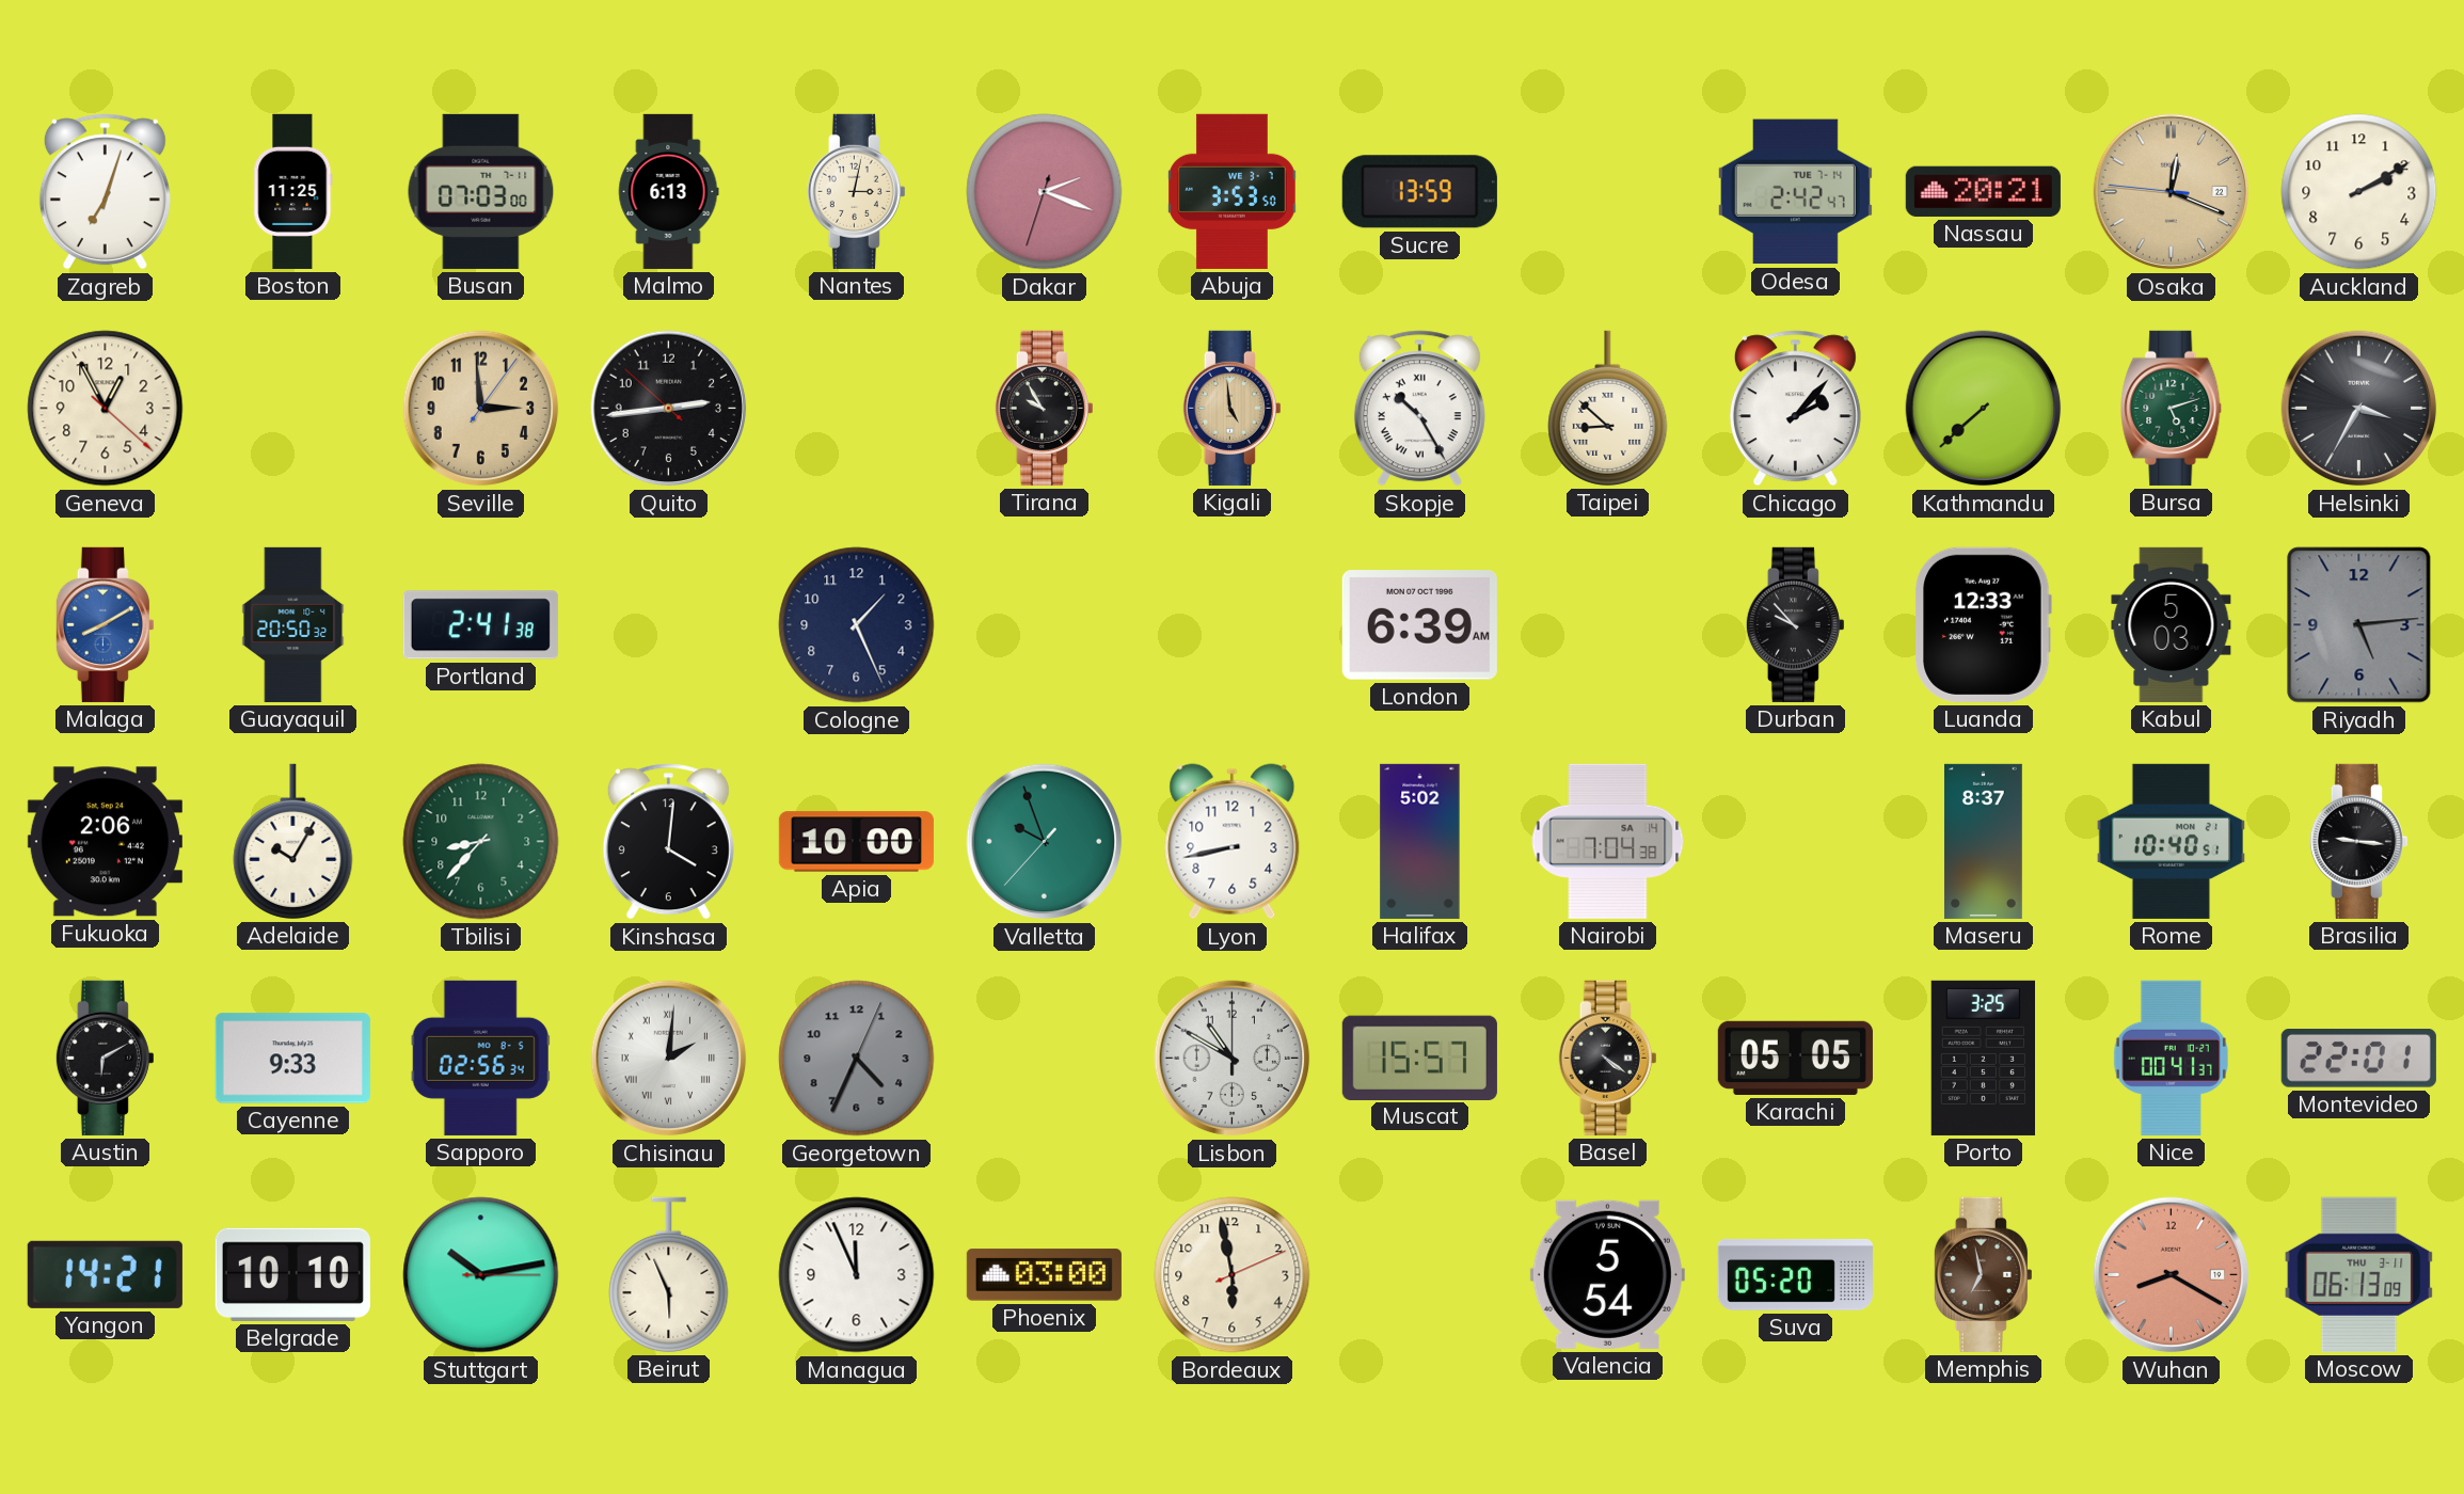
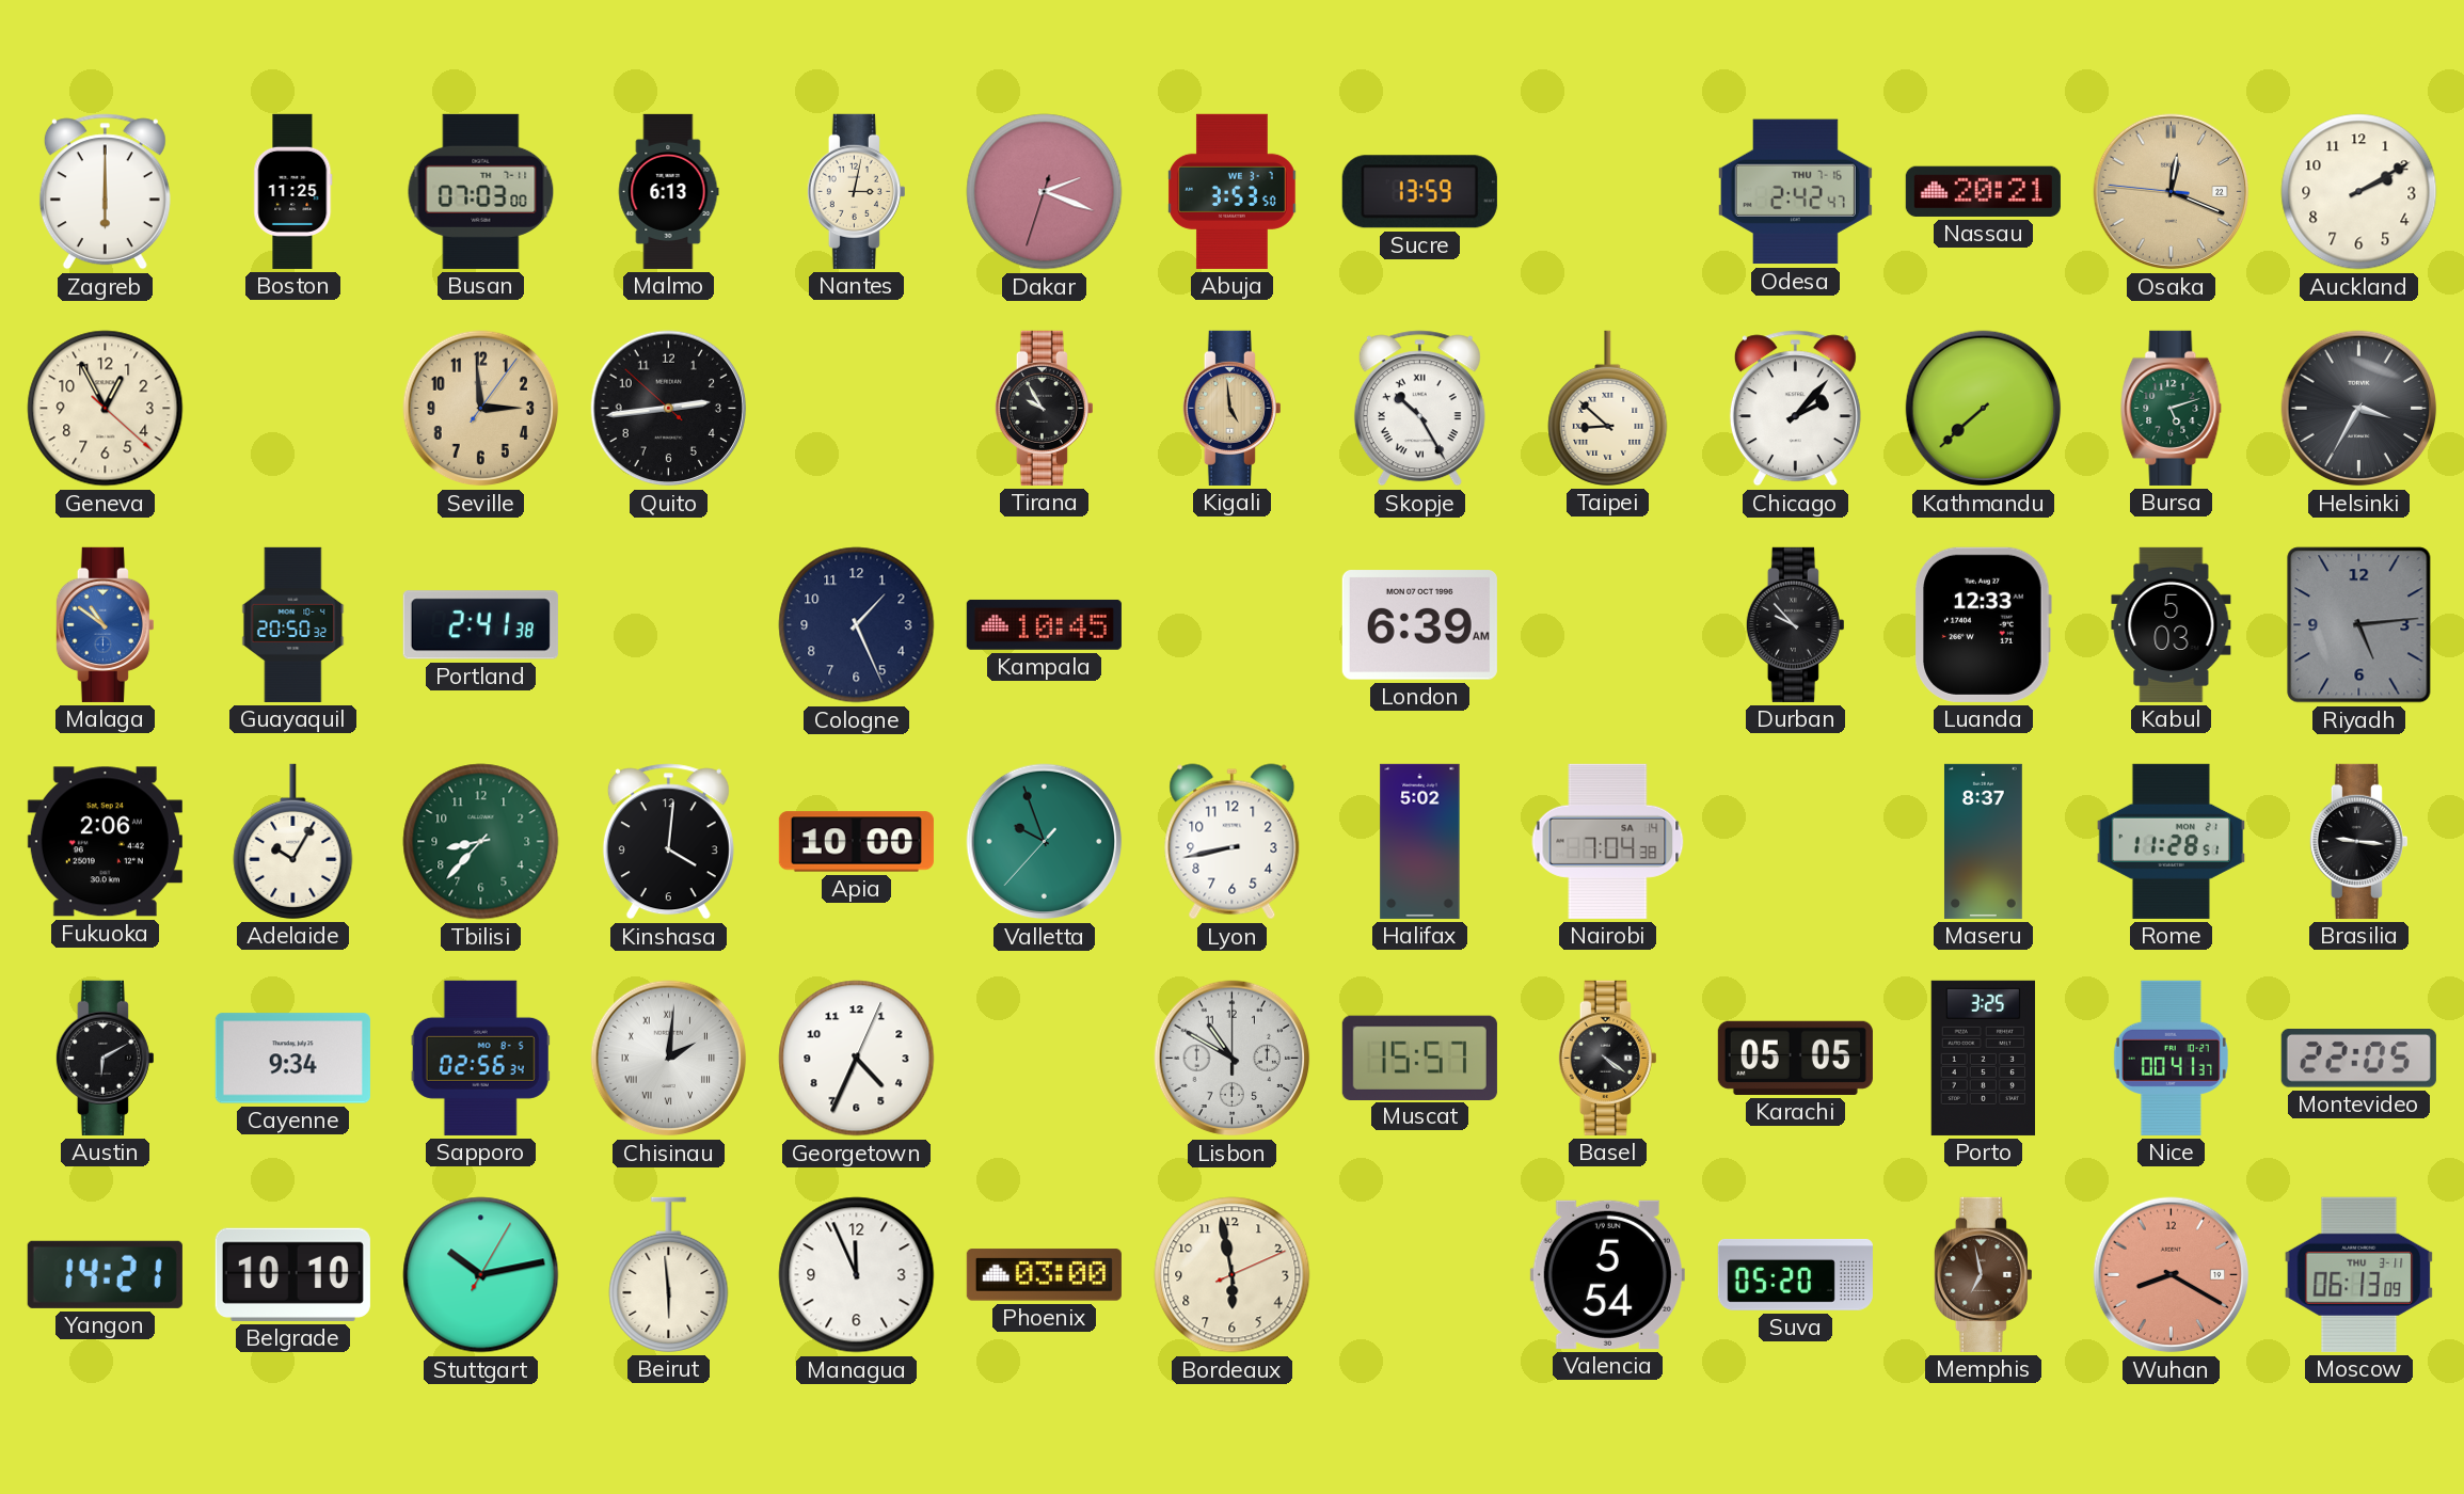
Zagreb: 7:03 -> 6:00
Odesa date: TUE 7-14 -> THU 7-16
Malaga: 8:10 -> 10:51
Kampala: none -> 10:45
Rome: 10:40 -> 11:28
Cayenne: 9:33 -> 9:34
Georgetown dial: grey -> white
Montevideo: 22:01 -> 22:05
Stuttgart: 10:13:15 -> 10:13:05
Beirut: 5:56 -> 5:59
